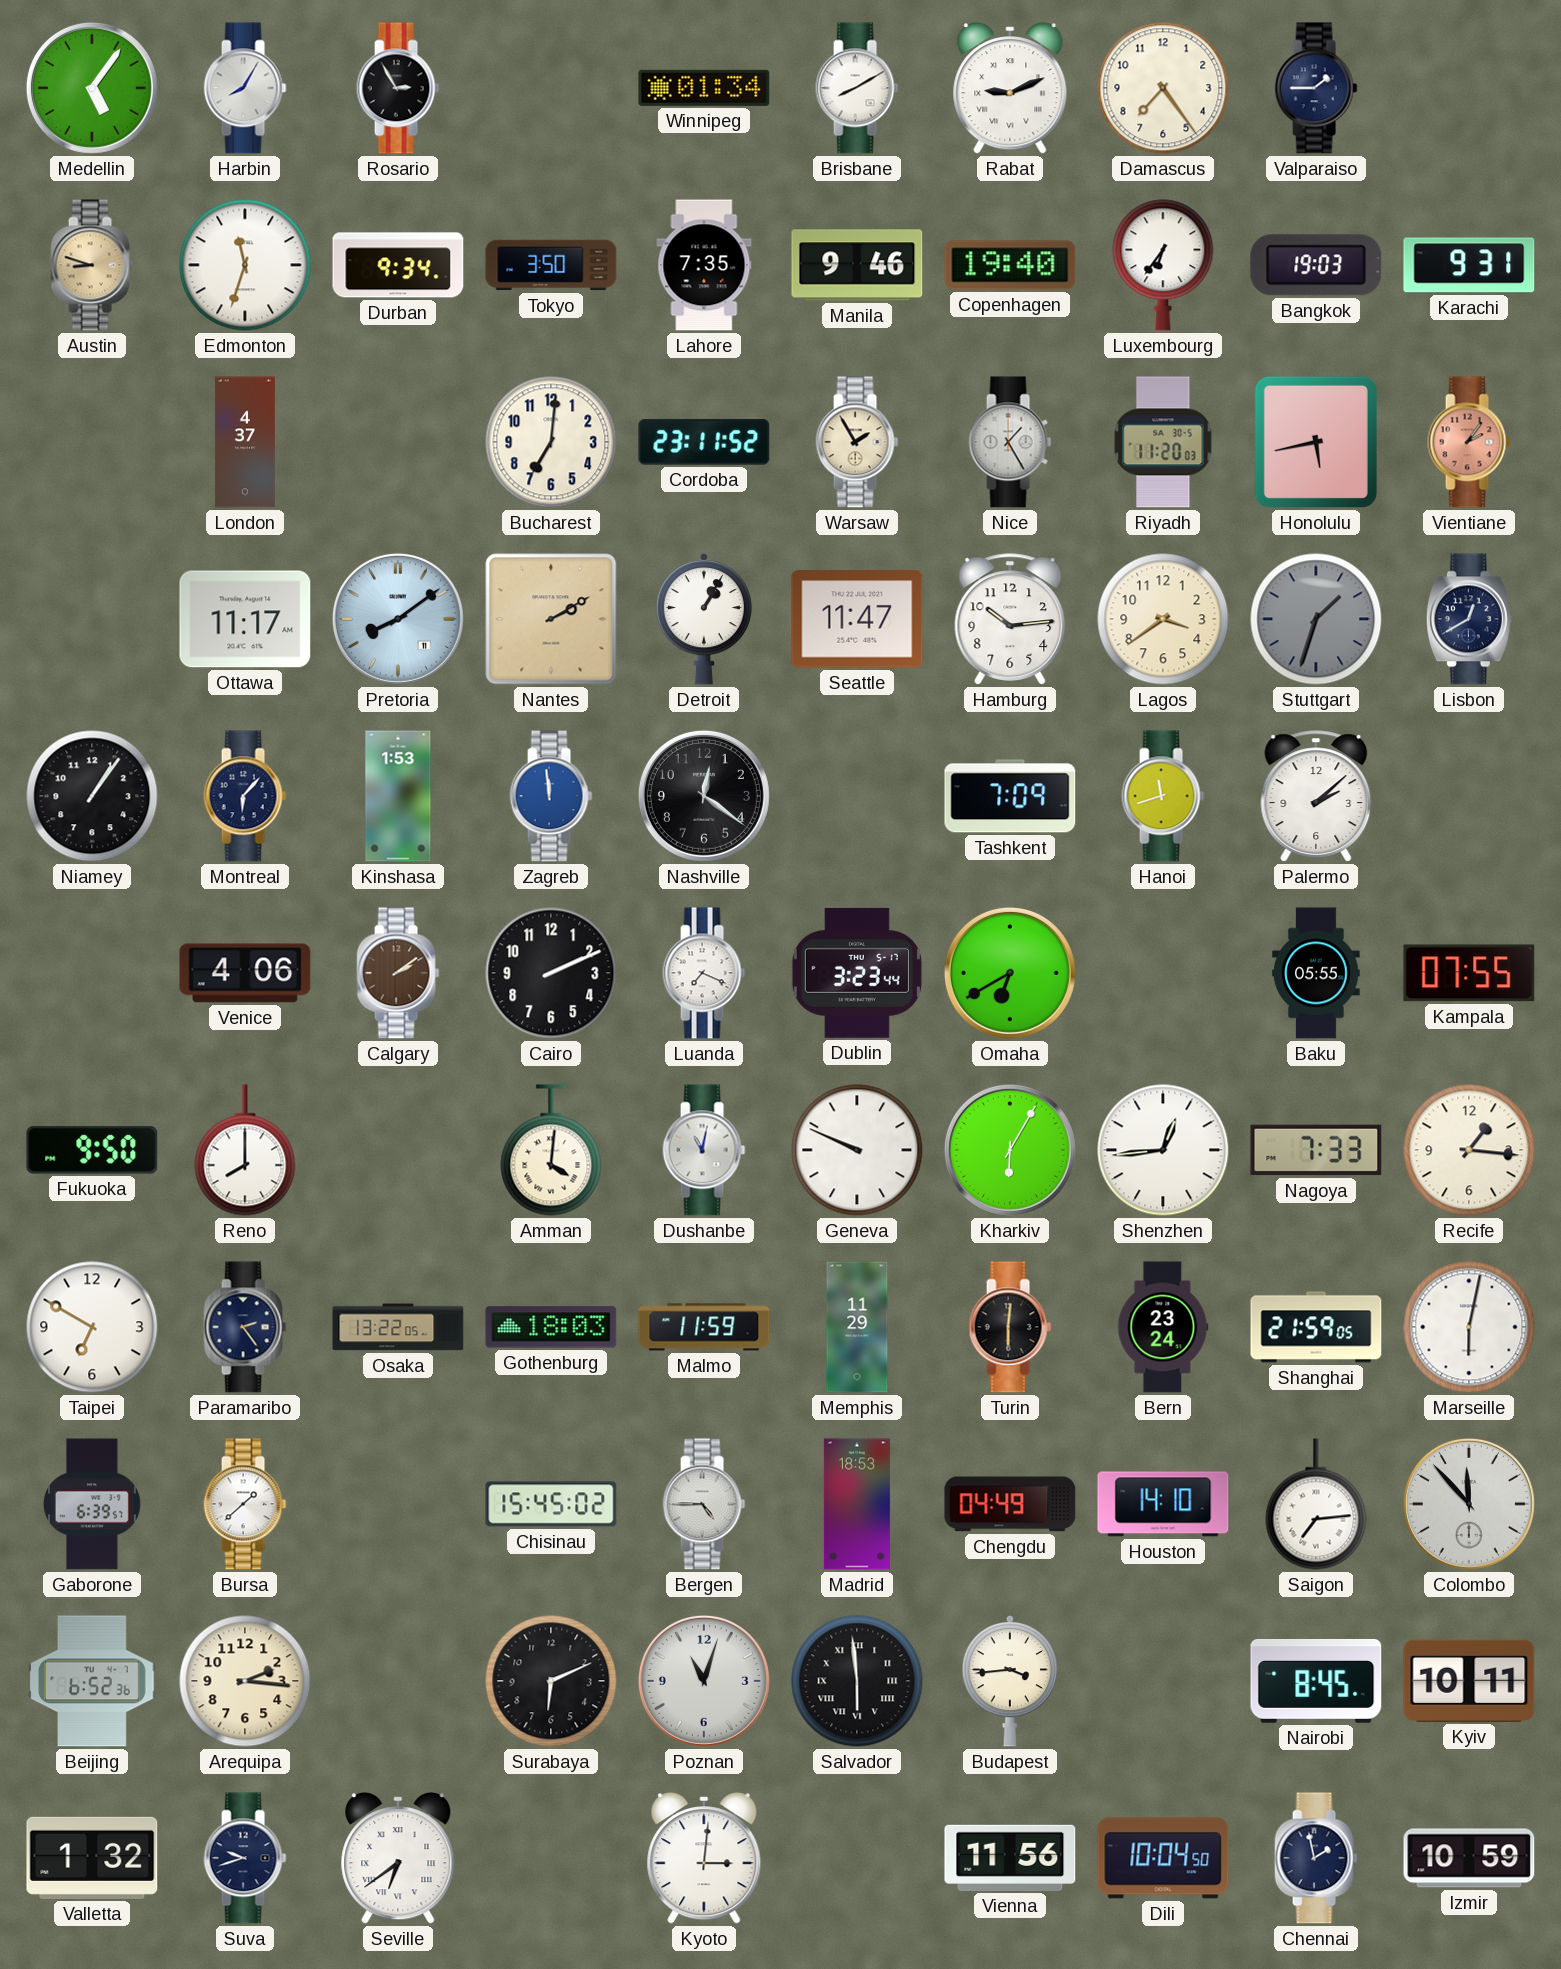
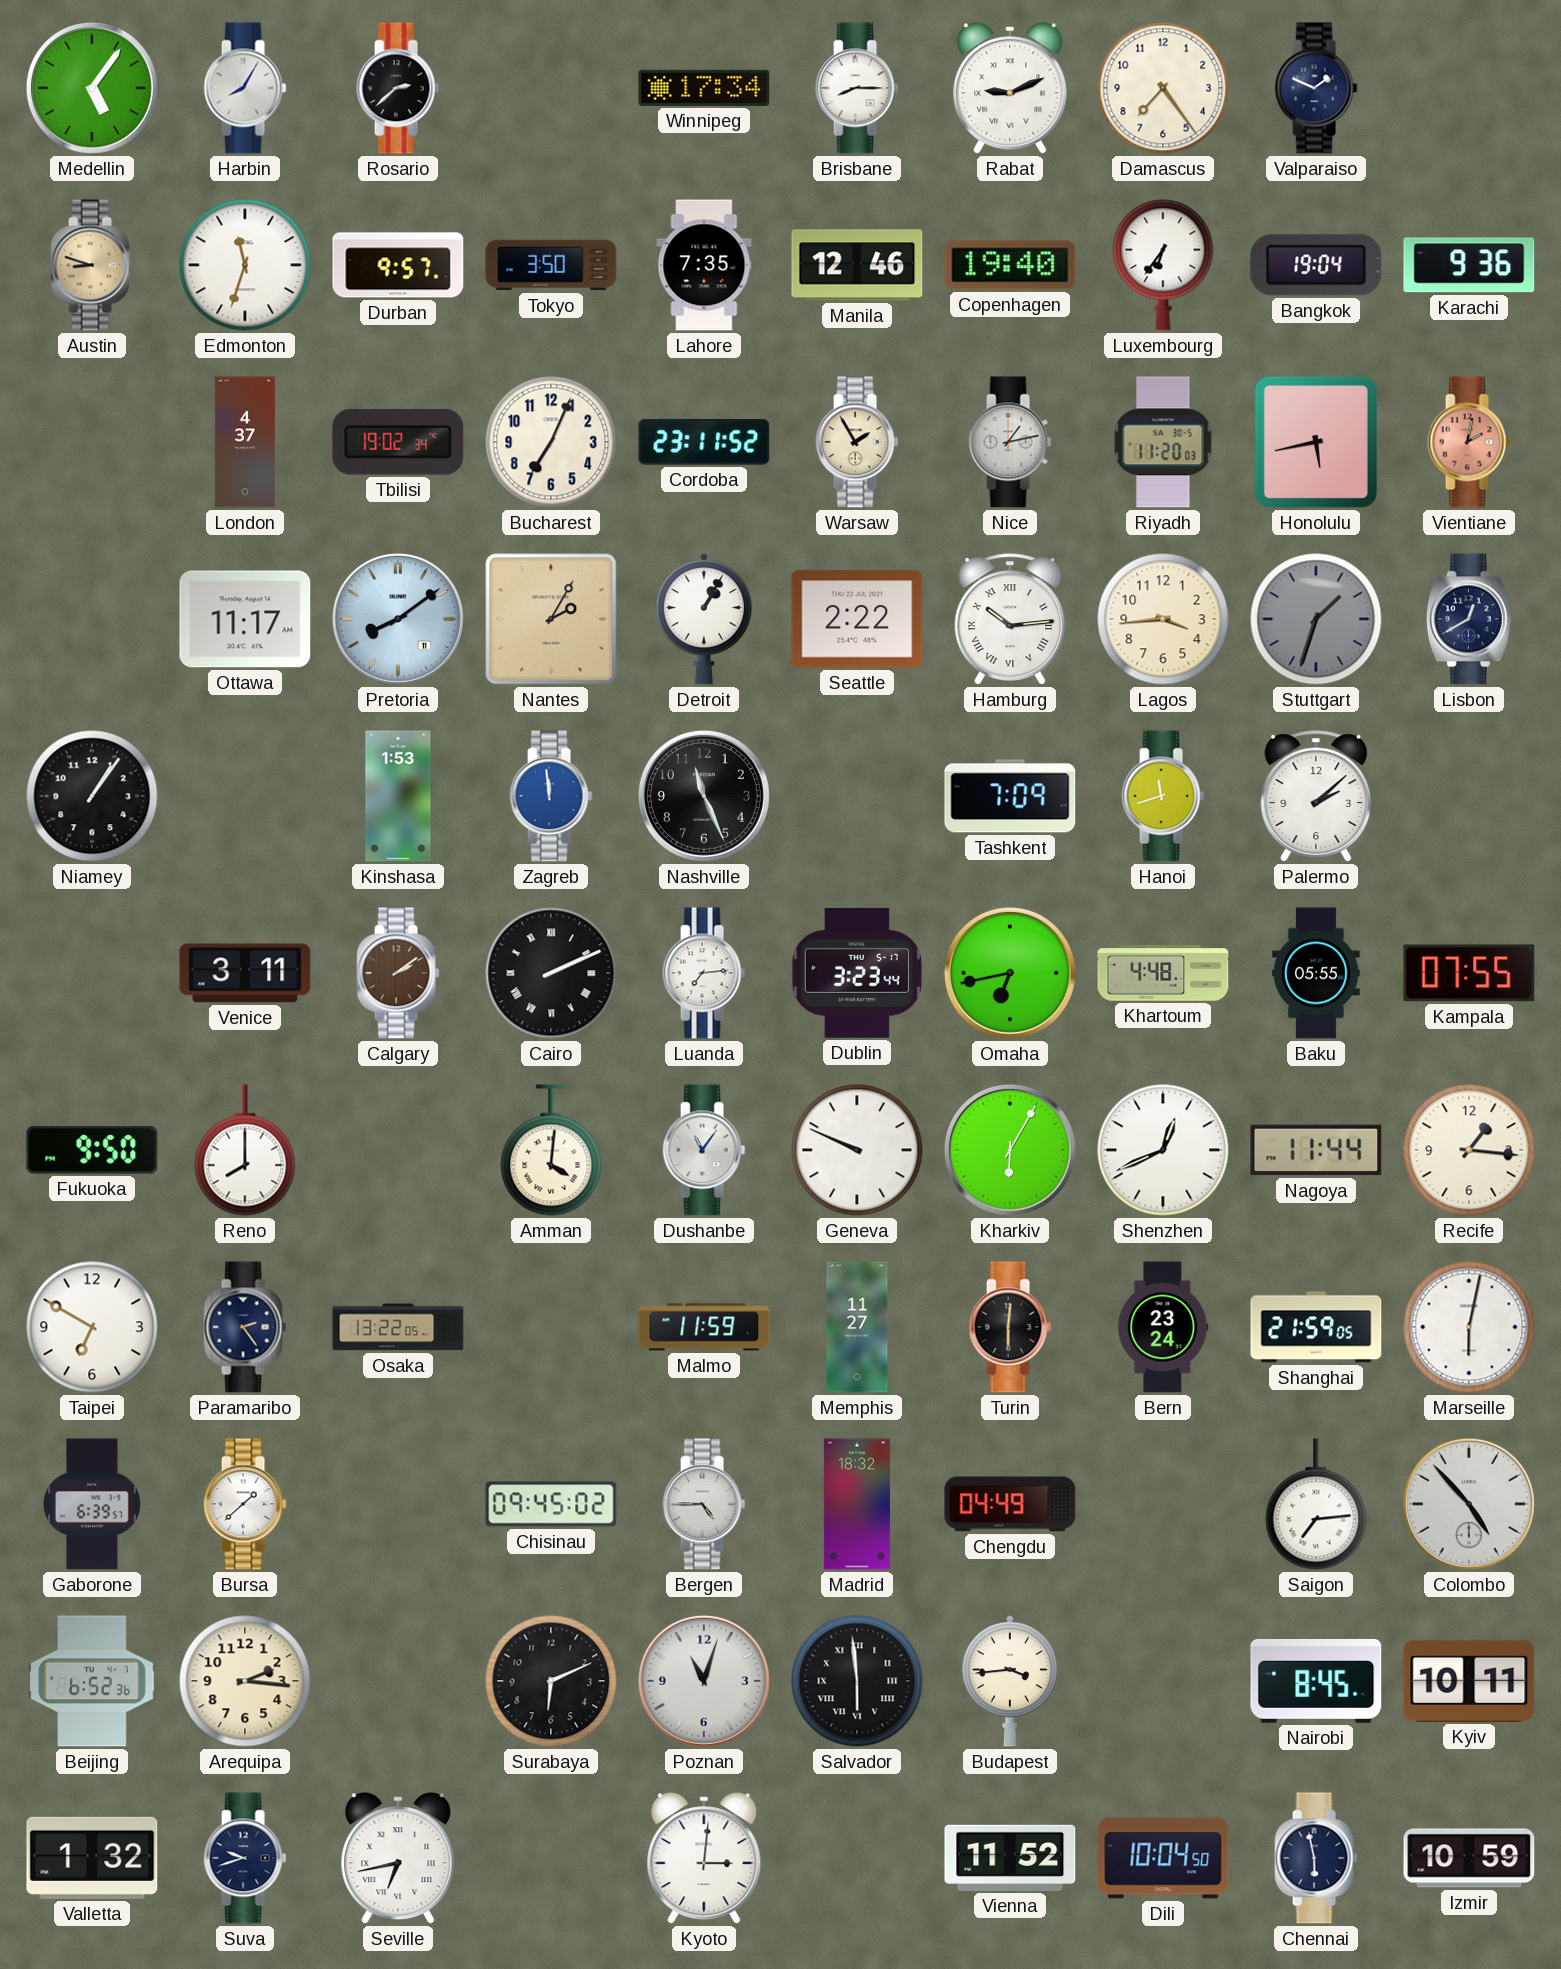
Rosario: 2:55 -> 2:38
Winnipeg: 01:34 -> 17:34
Brisbane: 8:10 -> 8:15
Valparaiso: 1:45 -> 1:49
Durban: 9:34 -> 9:57
Manila: 9:46 -> 12:46
Bangkok: 19:03 -> 19:04
Karachi: 9:31 -> 9:36
Tbilisi: none -> 19:02
Bucharest: 7:01 -> 7:04
Nice: 1:25 -> 1:13
Vientiane: 2:06 -> 2:02
Nantes: 2:10 -> 2:05
Seattle: 11:47 -> 2:22
Hamburg numerals: Arabic -> Roman
Lagos: 3:39 -> 3:44
Montreal: 6:07 -> none
Nashville: 12:21 -> 11:26
Venice: 4:06 -> 3:11
Cairo numerals: Arabic -> Roman
Luanda: 7:19 -> 7:14
Omaha: 6:40 -> 6:43
Khartoum: none -> 4:48
Dushanbe: 11:02 -> 11:06
Shenzhen: 12:44 -> 12:41
Nagoya: 7:33 -> 11:44
Gothenburg: 18:03 -> none
Memphis: 11:29 -> 11:27
Chisinau: 15:45 -> 09:45
Madrid: 18:53 -> 18:32
Houston: 14:10 -> none
Colombo: 11:53 -> 4:53
Seville: 6:39 -> 6:43
Vienna: 11:56 -> 11:52
Chennai: 1:58 -> 5:58
